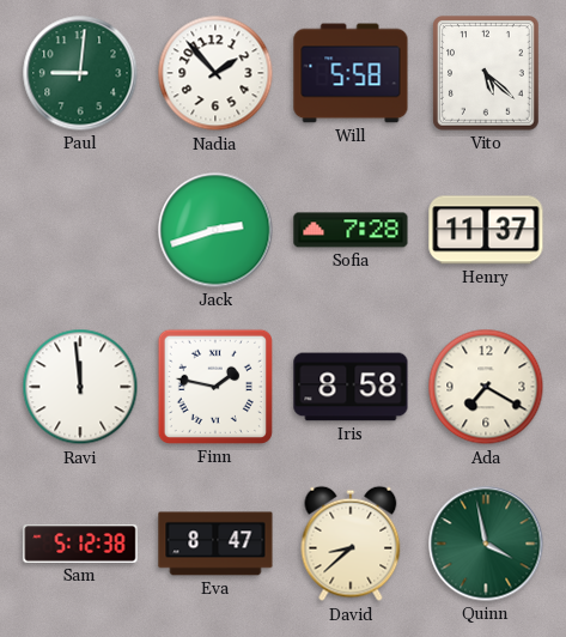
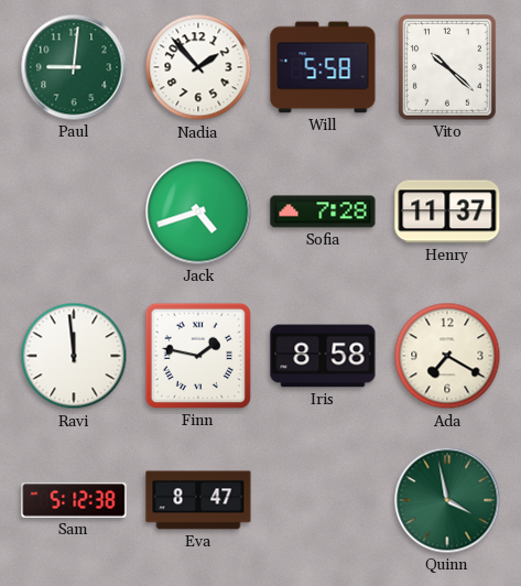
Vito: 5:22 -> 10:22
Jack: 2:42 -> 4:42
David: 8:38 -> none
